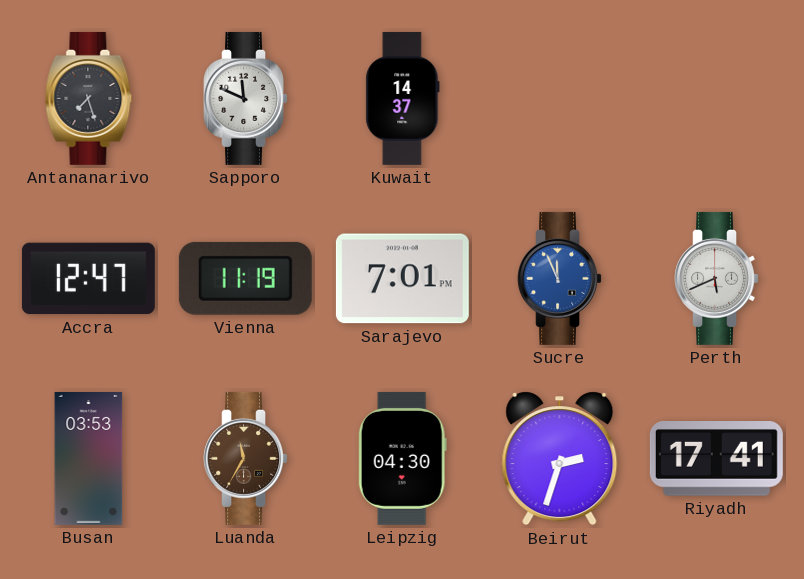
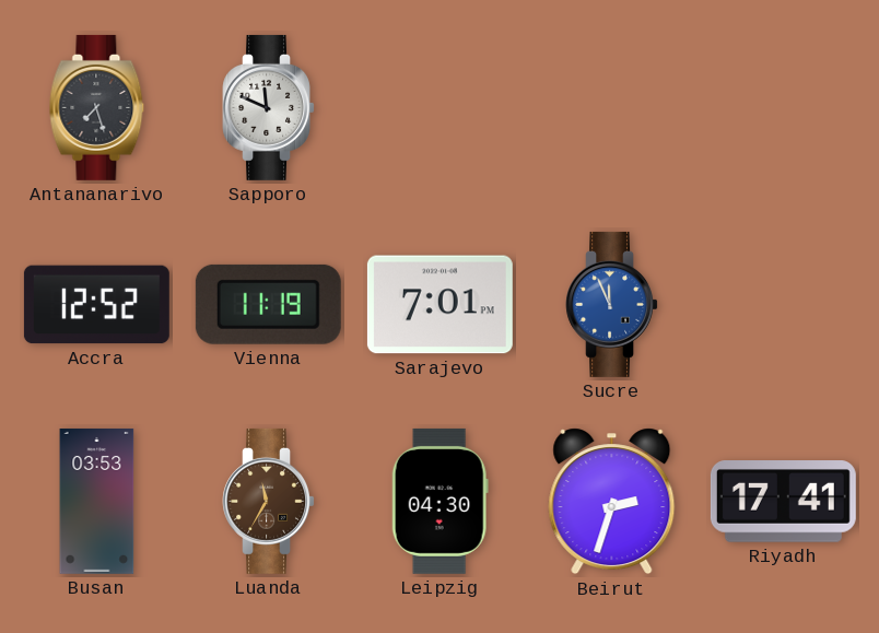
Kuwait: 14:37 -> none
Accra: 12:47 -> 12:52
Perth: 5:41 -> none
